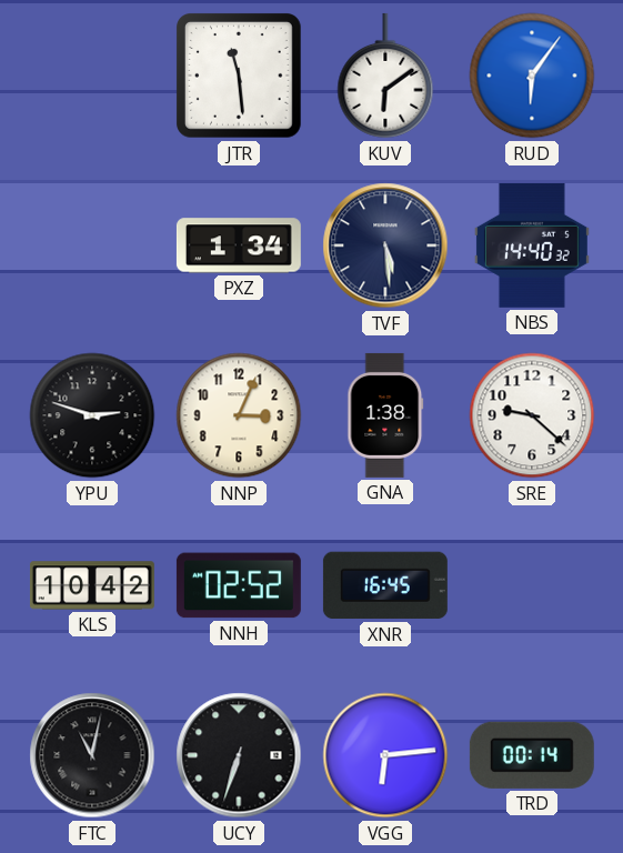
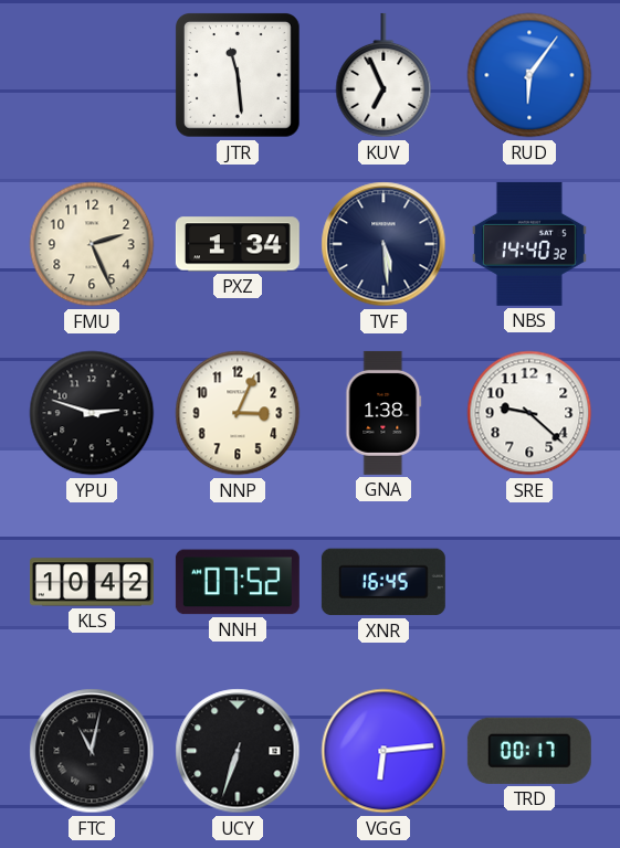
KUV: 6:09 -> 6:56
FMU: none -> 2:26
NNH: 02:52 -> 07:52
TRD: 00:14 -> 00:17
